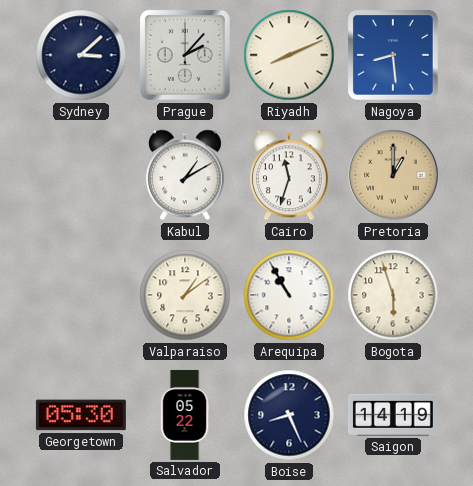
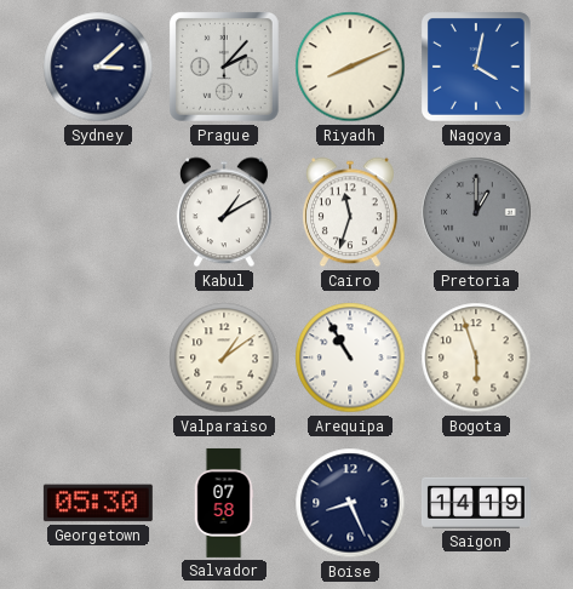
Nagoya: 8:29 -> 4:02
Pretoria dial: champagne -> grey
Salvador: 05:22 -> 07:58
